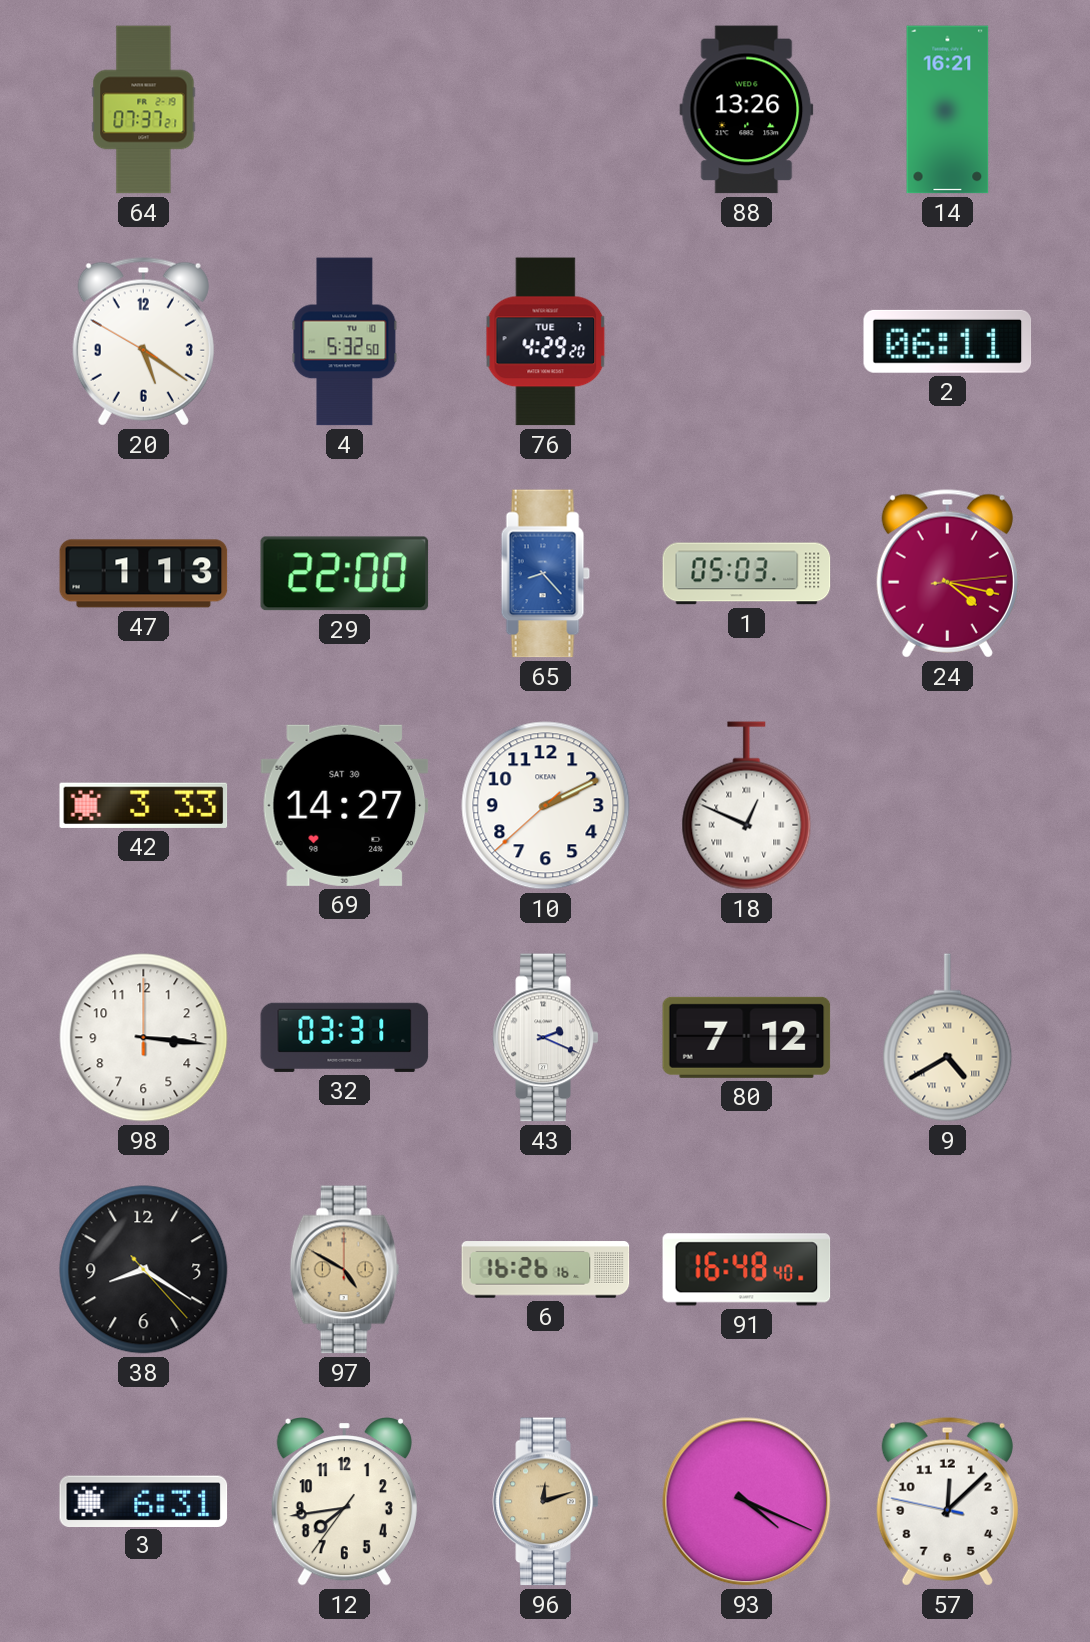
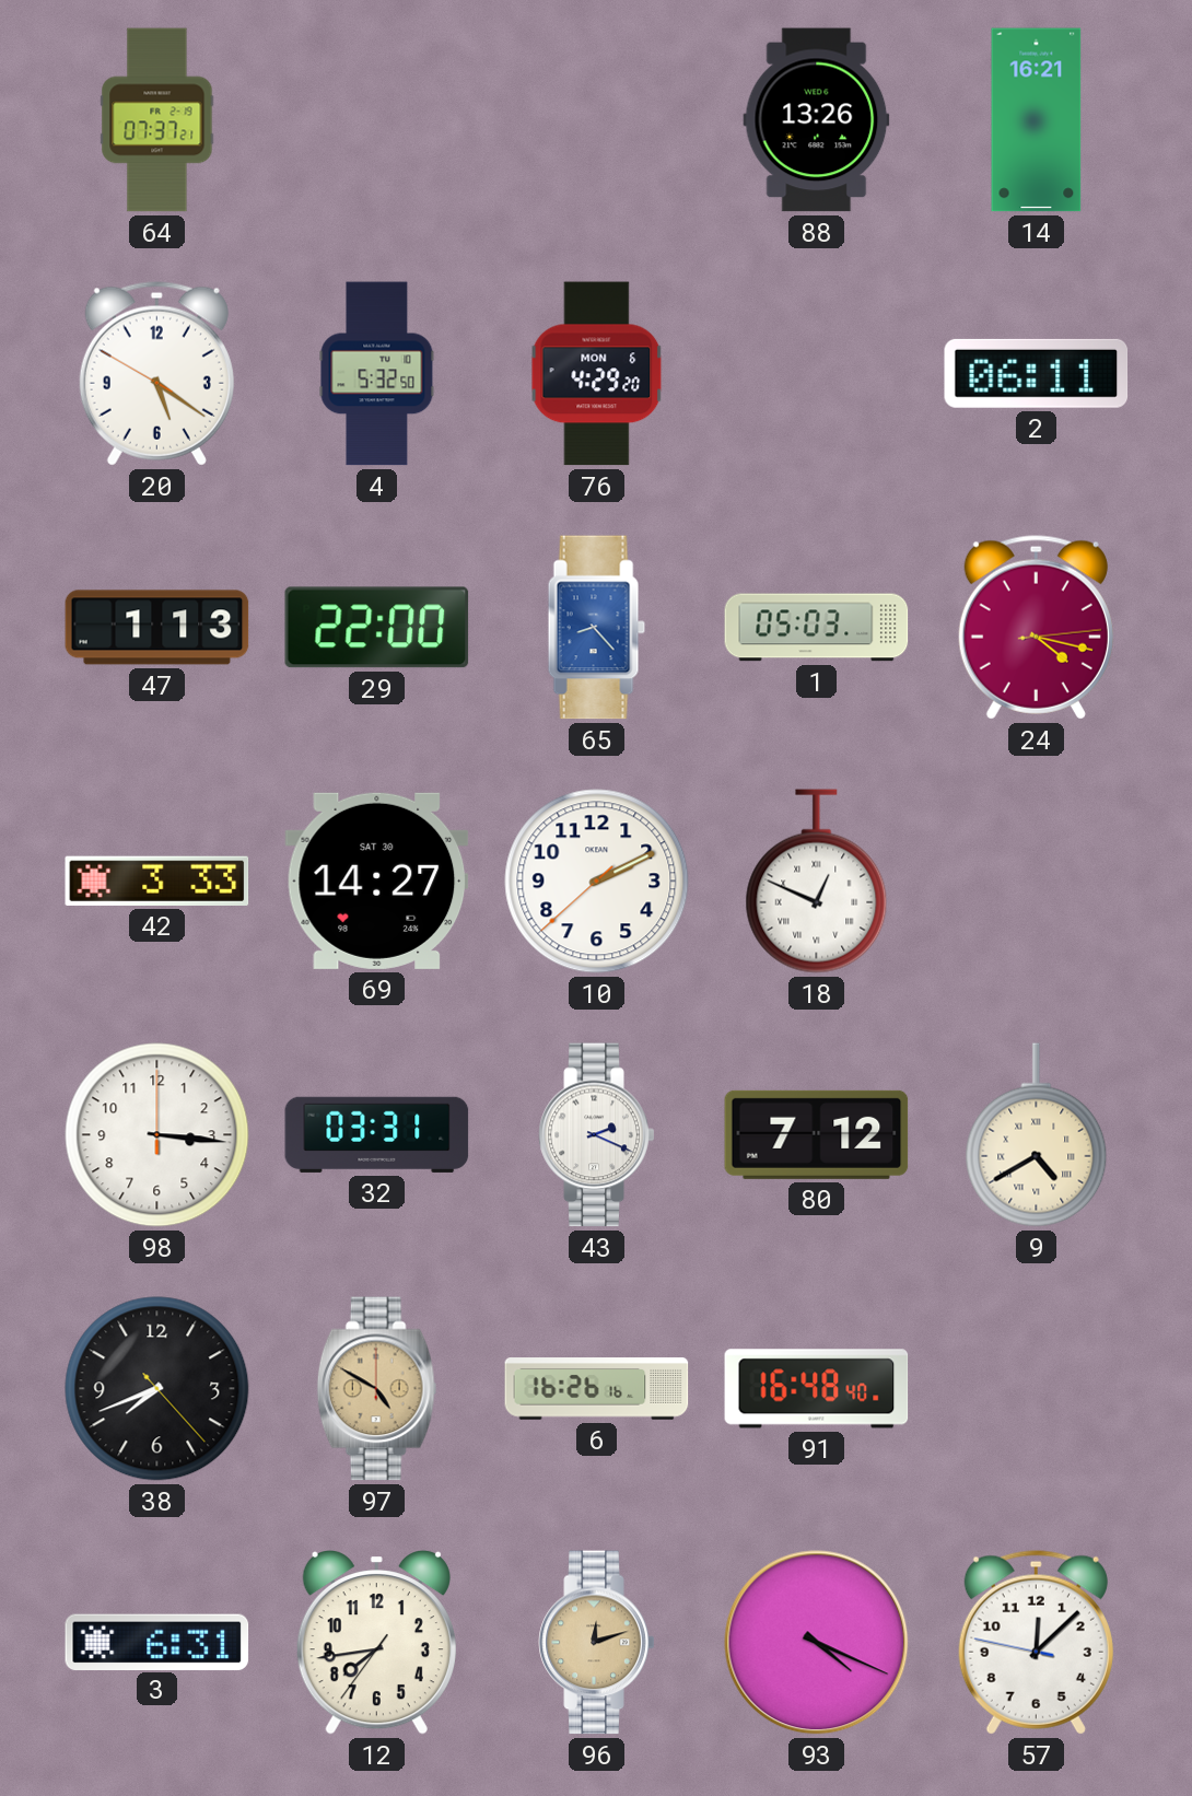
76 date: TUE 7 -> MON 6
38: 8:20 -> 7:41
